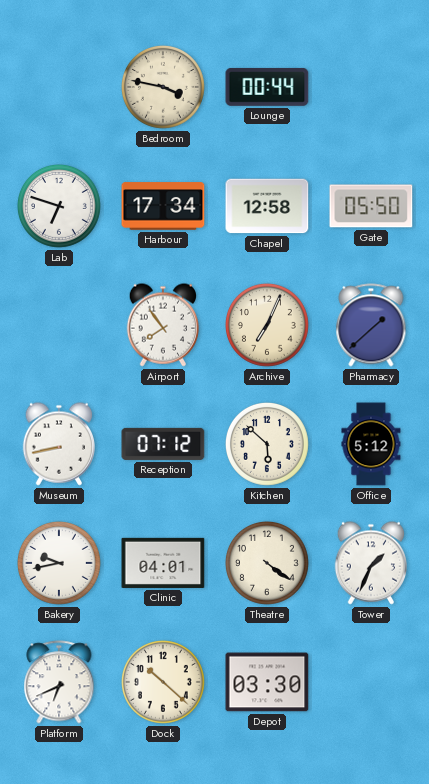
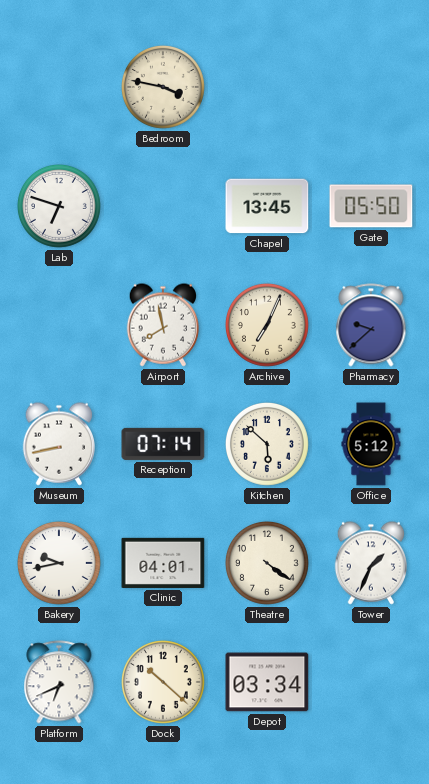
Lounge: 00:44 -> none
Harbour: 17:34 -> none
Chapel: 12:58 -> 13:45
Airport: 7:54 -> 7:58
Pharmacy: 1:38 -> 9:38
Reception: 07:12 -> 07:14
Depot: 03:30 -> 03:34
